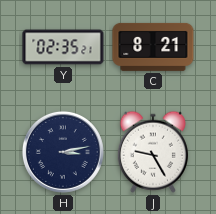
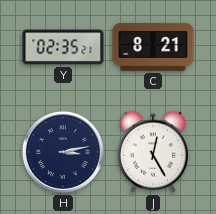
J: 9:25 -> 12:25
